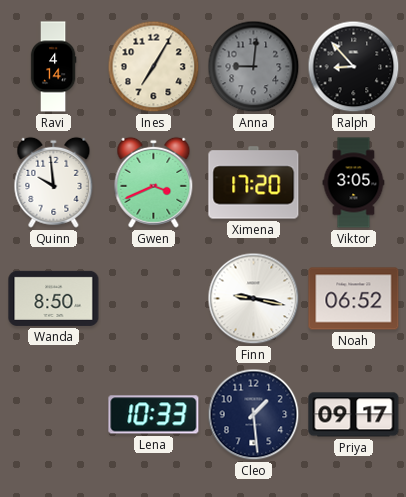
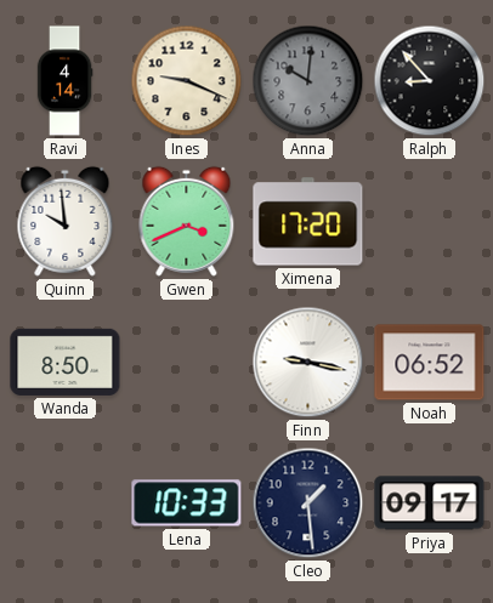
Ines: 7:05 -> 9:19
Anna: 9:01 -> 10:01
Viktor: 3:05 -> none
